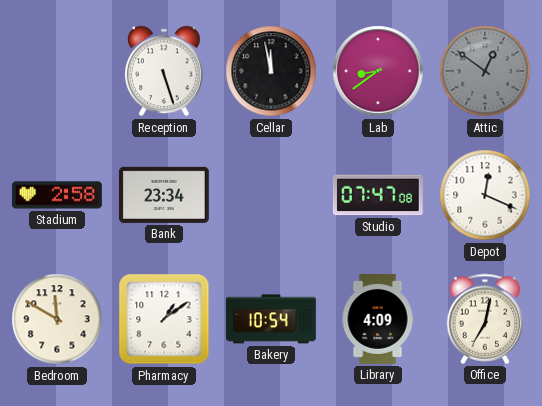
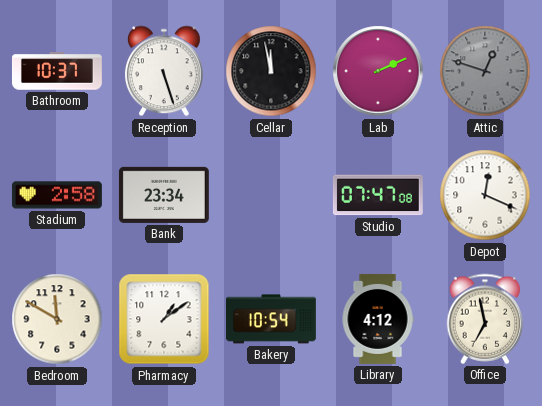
Bathroom: none -> 10:37
Lab: 8:39 -> 2:11
Attic: 12:51 -> 12:48
Library: 4:09 -> 4:12
Office: 7:02 -> 6:58
